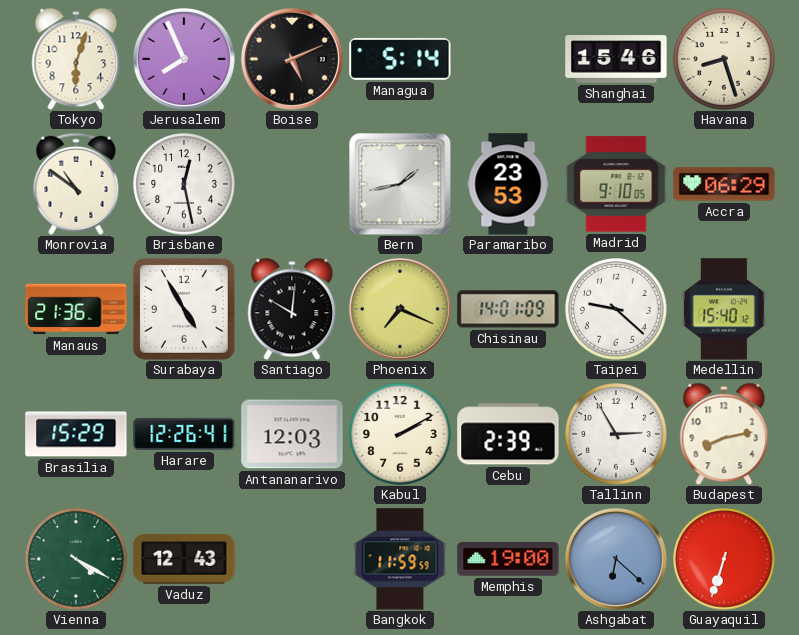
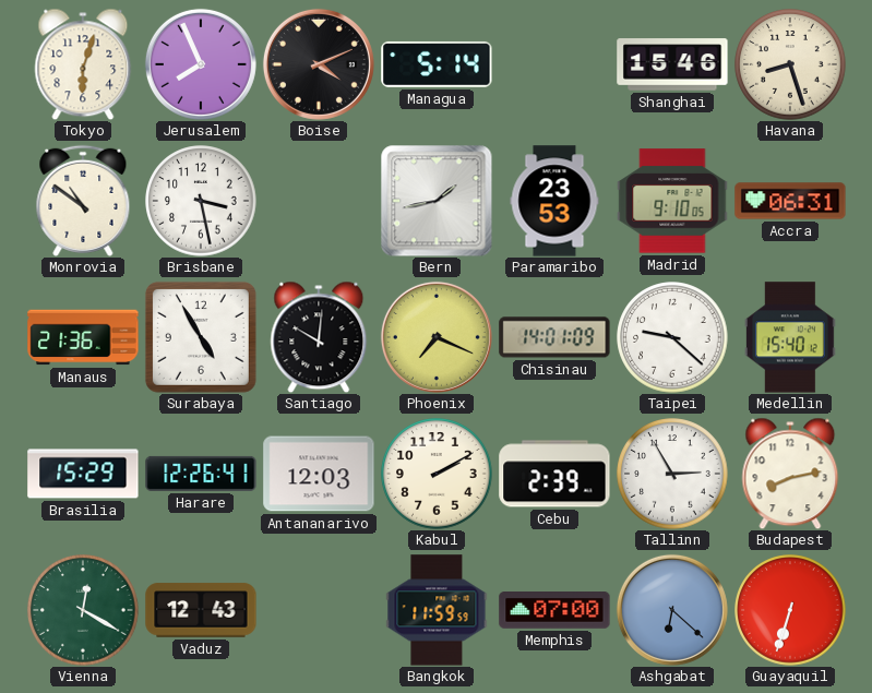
Boise: 5:11 -> 4:11
Brisbane: 12:28 -> 3:28
Accra: 06:29 -> 06:31
Vienna: 4:20 -> 12:20
Memphis: 19:00 -> 07:00
